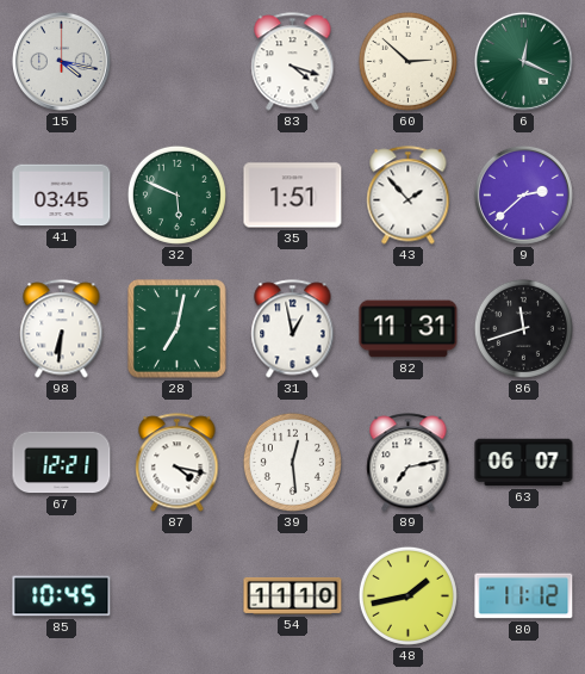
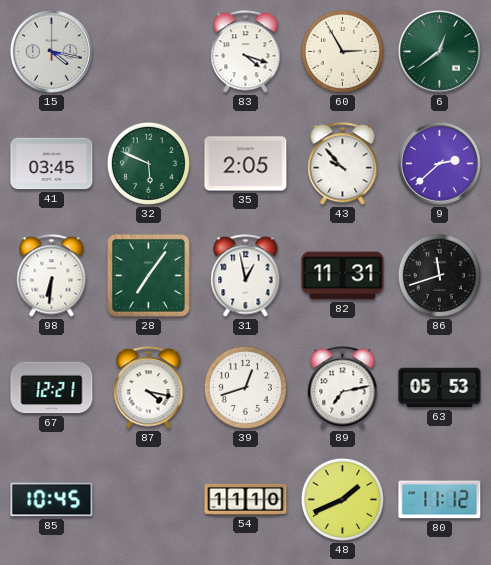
60: 2:52 -> 2:55
6: 12:19 -> 12:39
35: 1:51 -> 2:05
43: 1:53 -> 9:53
28: 7:02 -> 7:06
39: 12:29 -> 12:42
63: 06:07 -> 05:53
48: 1:43 -> 1:41
